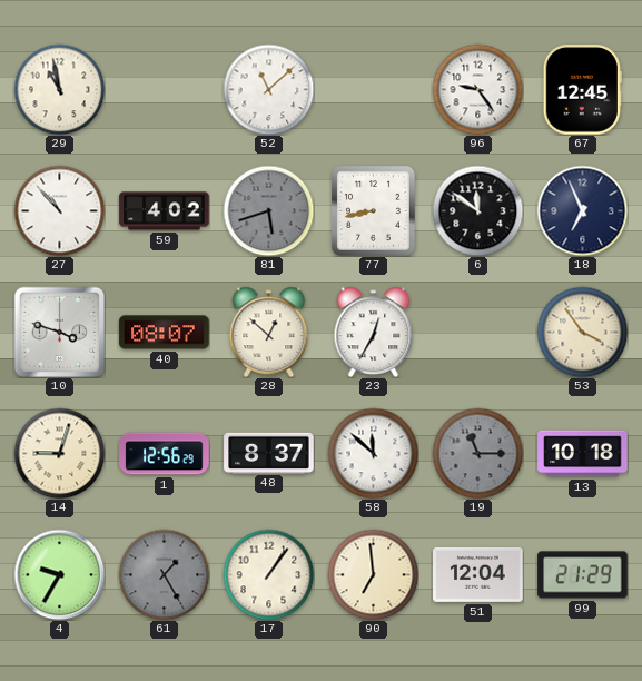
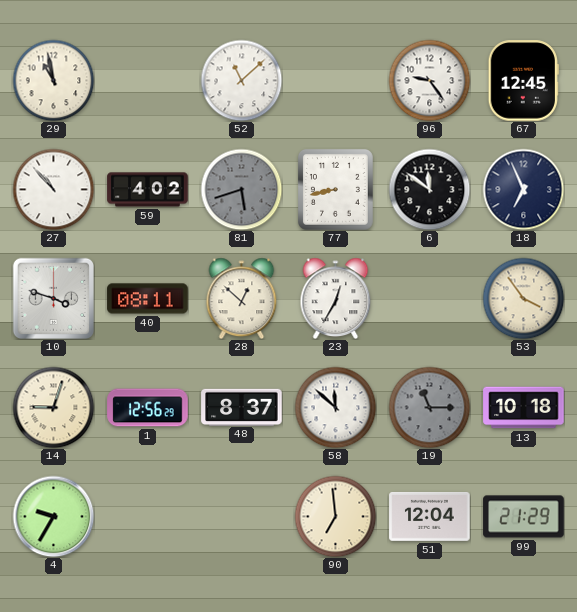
40: 08:07 -> 08:11
61: 1:25 -> none
17: 1:06 -> none
